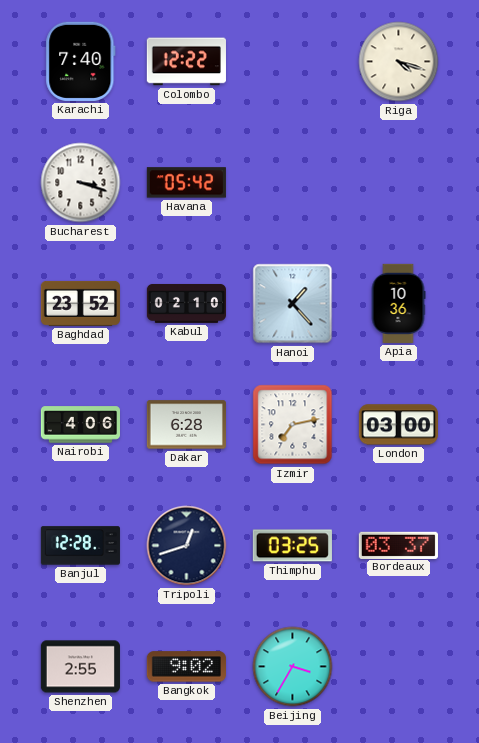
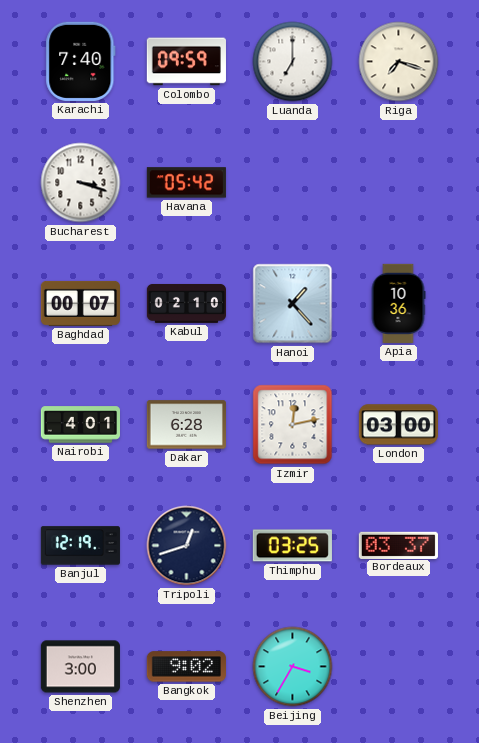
Colombo: 12:22 -> 09:59
Luanda: none -> 7:00
Riga: 4:18 -> 7:18
Baghdad: 23:52 -> 00:07
Nairobi: 4:06 -> 4:01
Izmir: 7:13 -> 12:13
Banjul: 12:28 -> 12:19
Shenzhen: 2:55 -> 3:00
